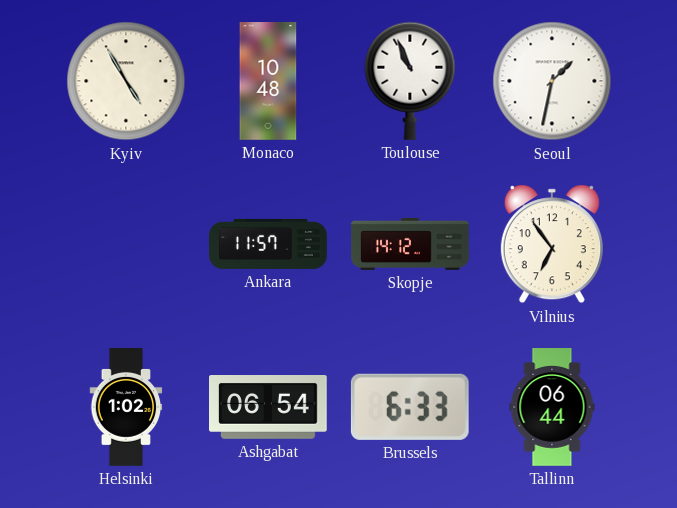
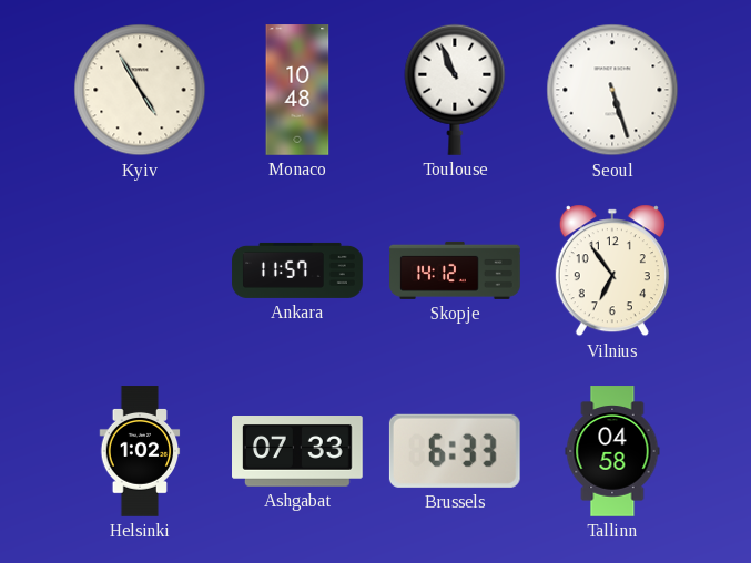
Seoul: 1:32 -> 5:27
Ashgabat: 06:54 -> 07:33
Tallinn: 06:44 -> 04:58
